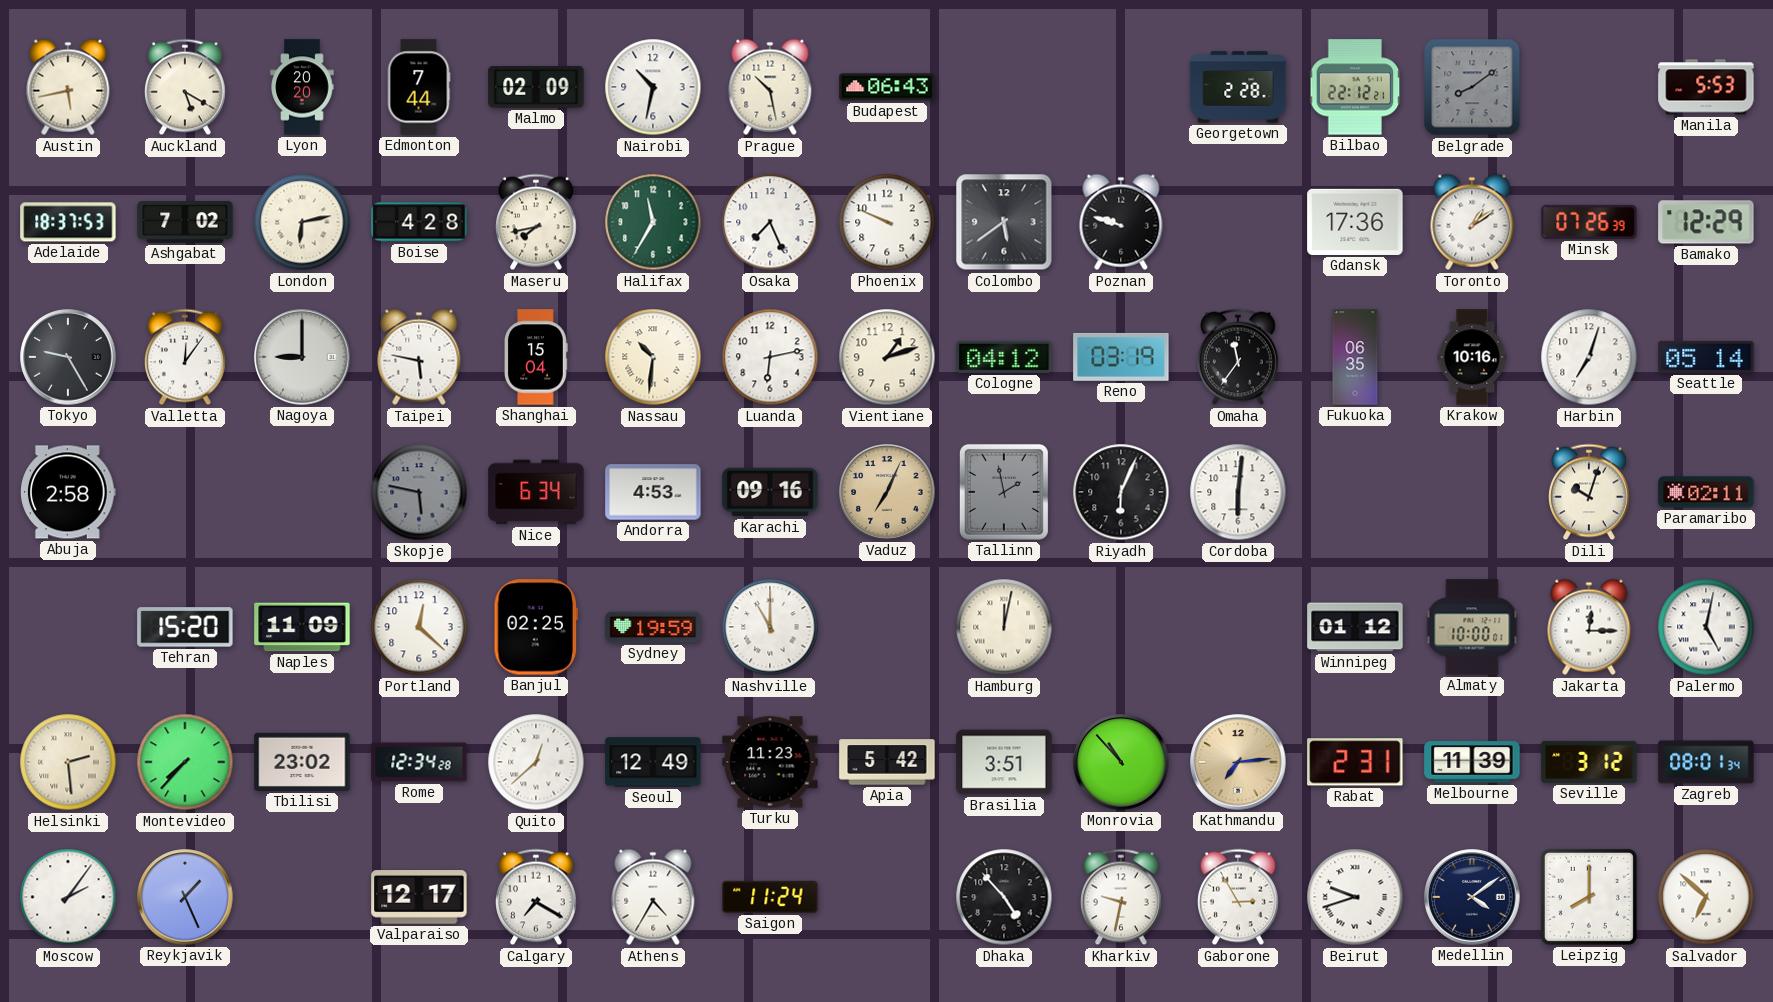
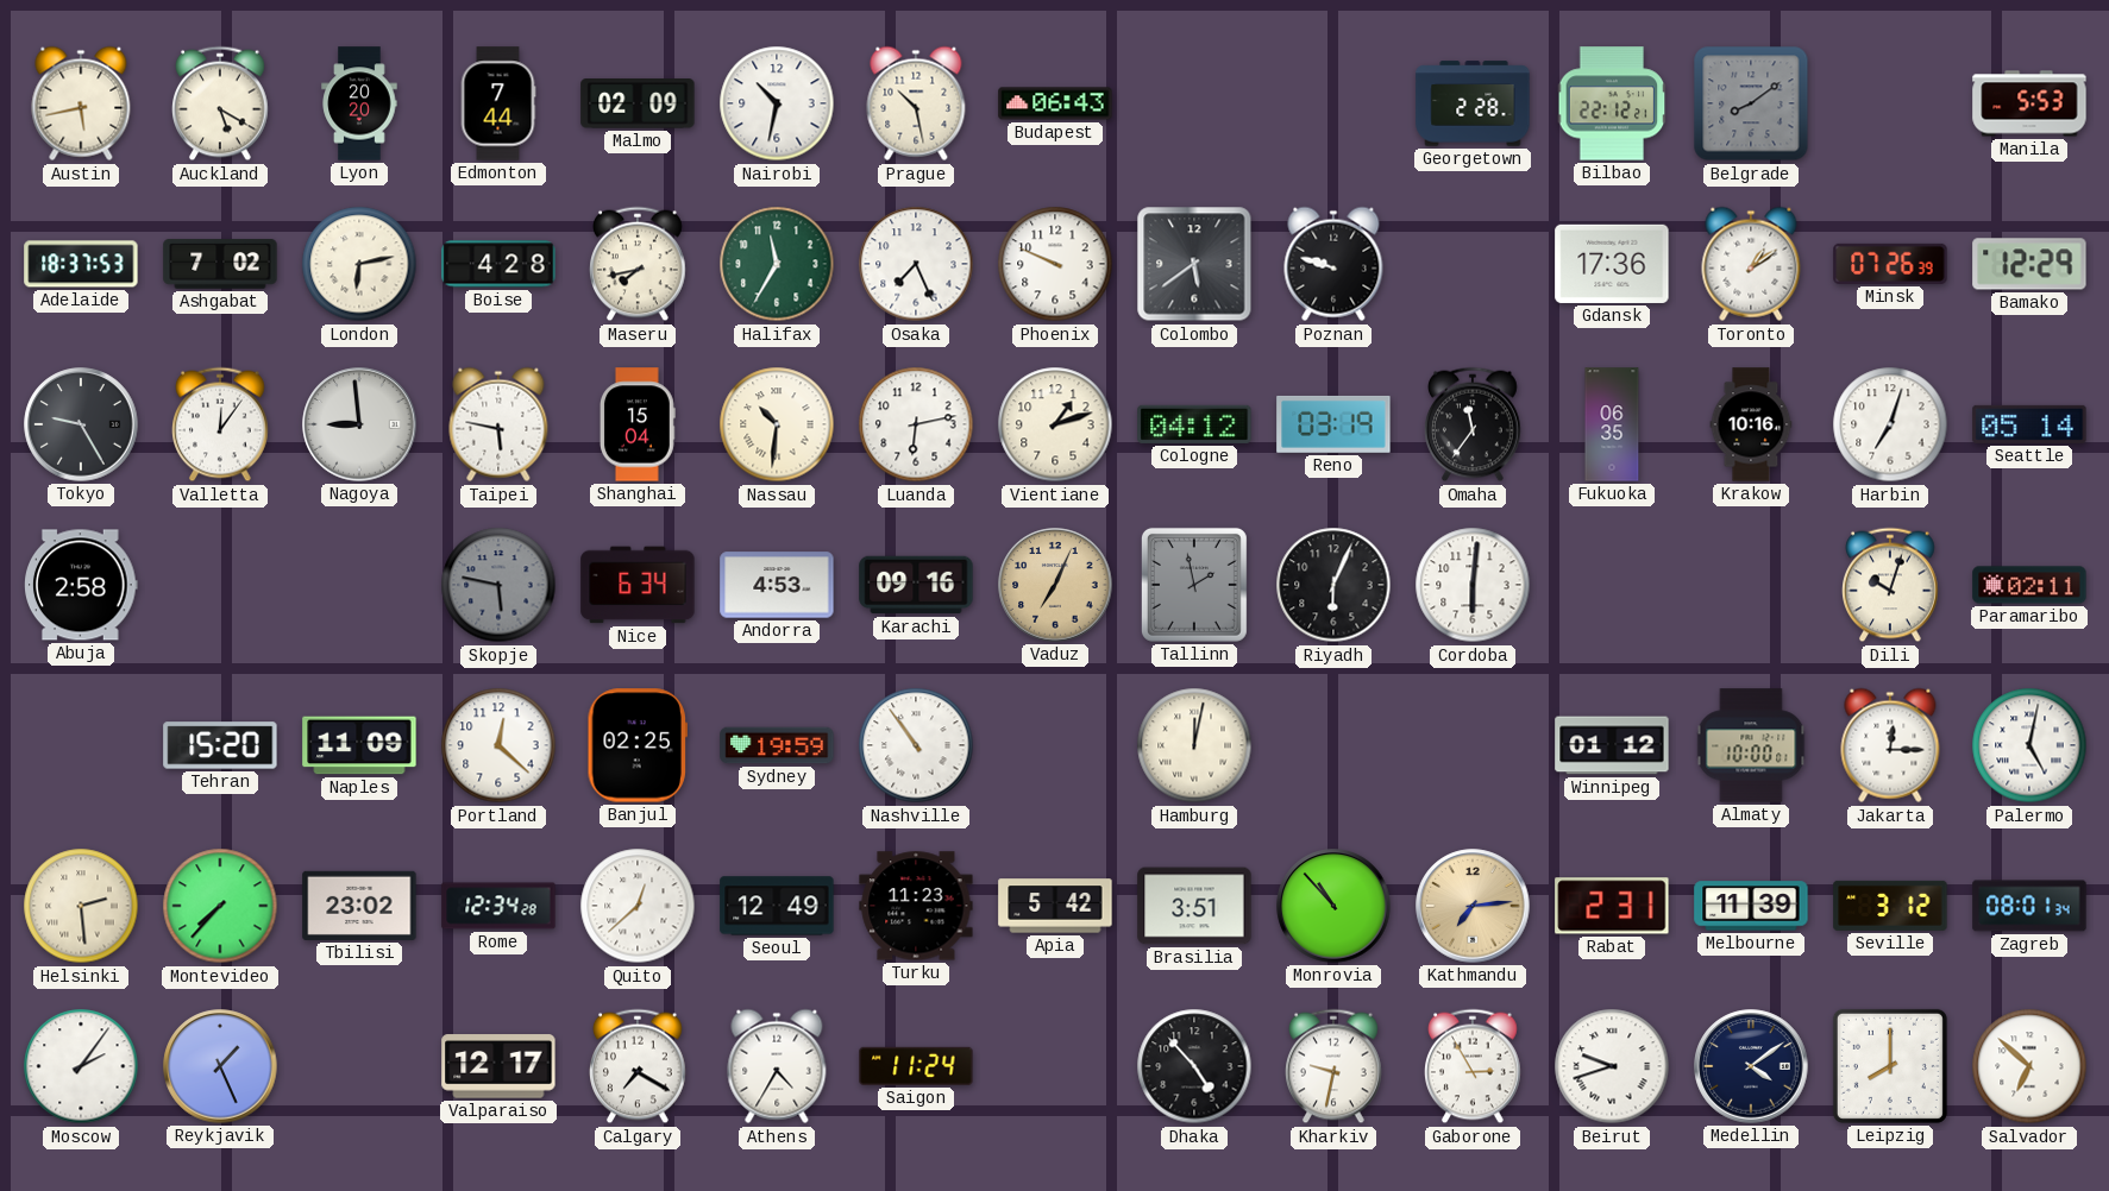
Nagoya: 9:00 -> 8:59
Nashville: 11:00 -> 10:54
